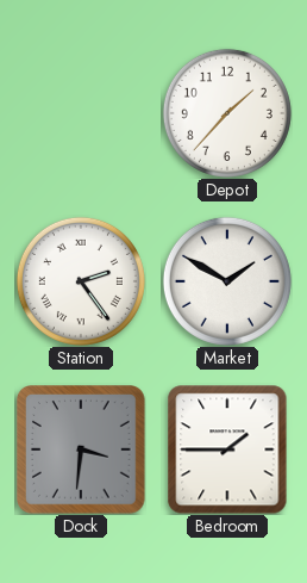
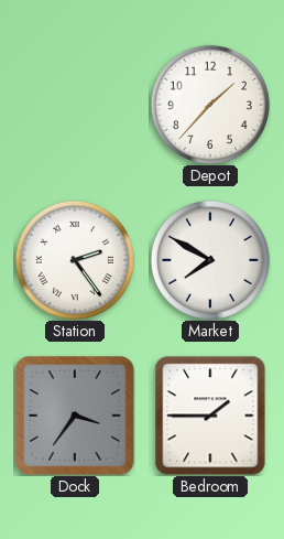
Market: 1:50 -> 7:50
Dock: 3:31 -> 3:36
